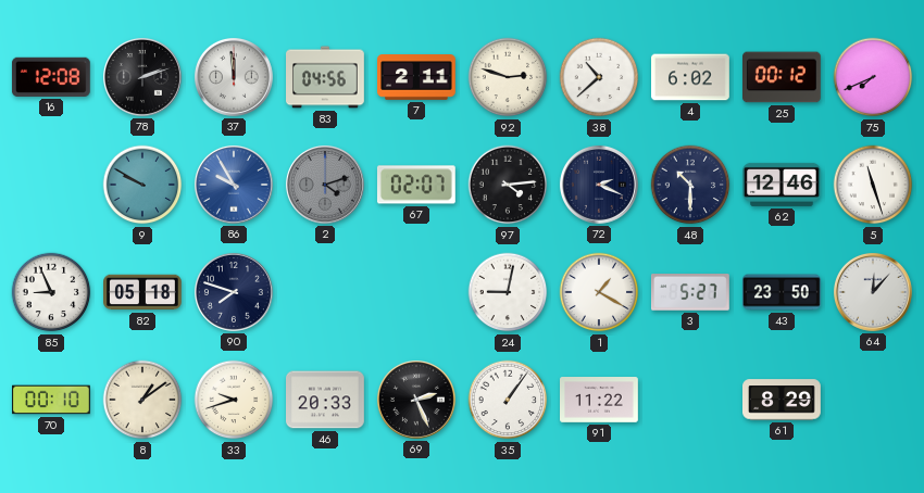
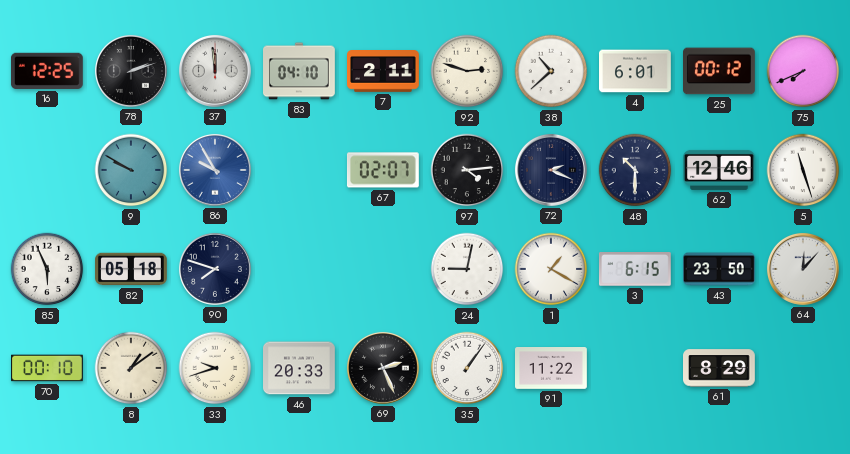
16: 12:08 -> 12:25
83: 04:56 -> 04:10
4: 6:02 -> 6:01
2: 4:12 -> none
85: 8:56 -> 5:56
3: 5:27 -> 6:15
